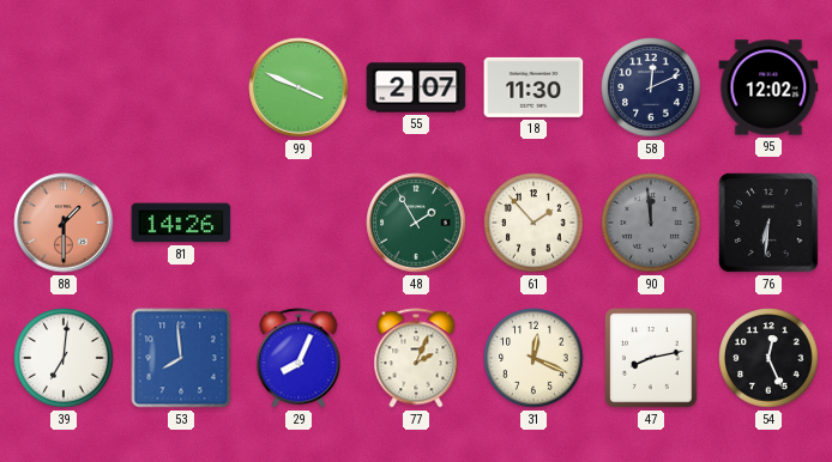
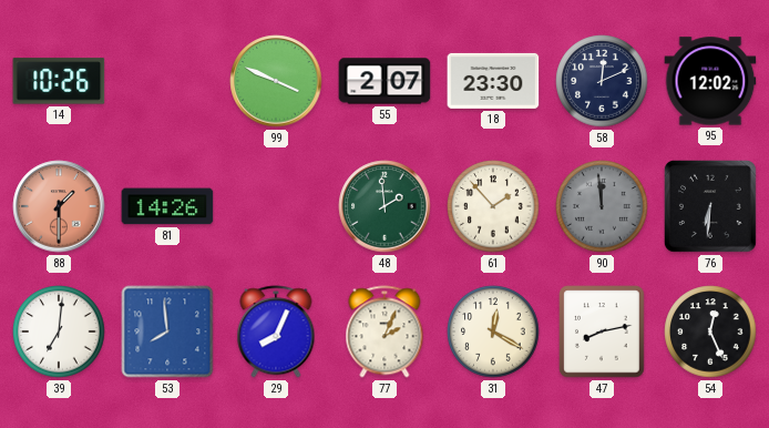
14: none -> 10:26
18: 11:30 -> 23:30
48: 1:55 -> 1:59
31: 12:19 -> 12:20
